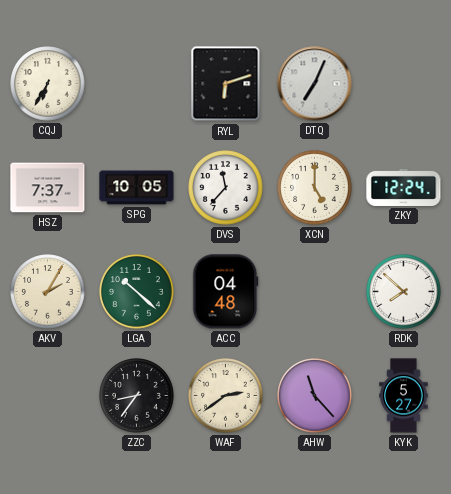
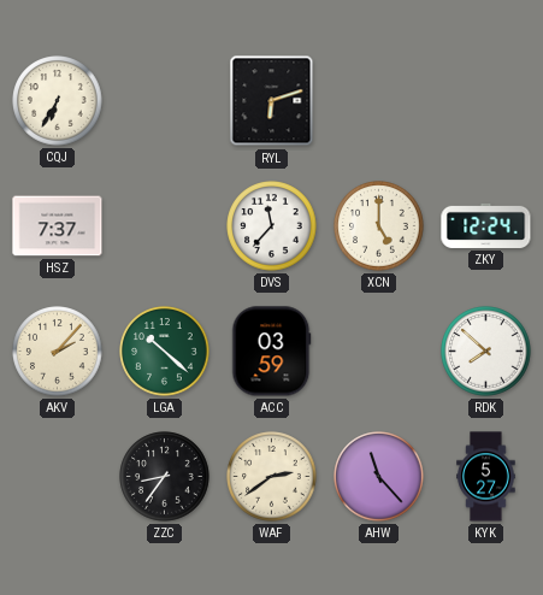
DTQ: 7:04 -> none
SPG: 10:05 -> none
AKV: 2:05 -> 2:07
ACC: 04:48 -> 03:59
